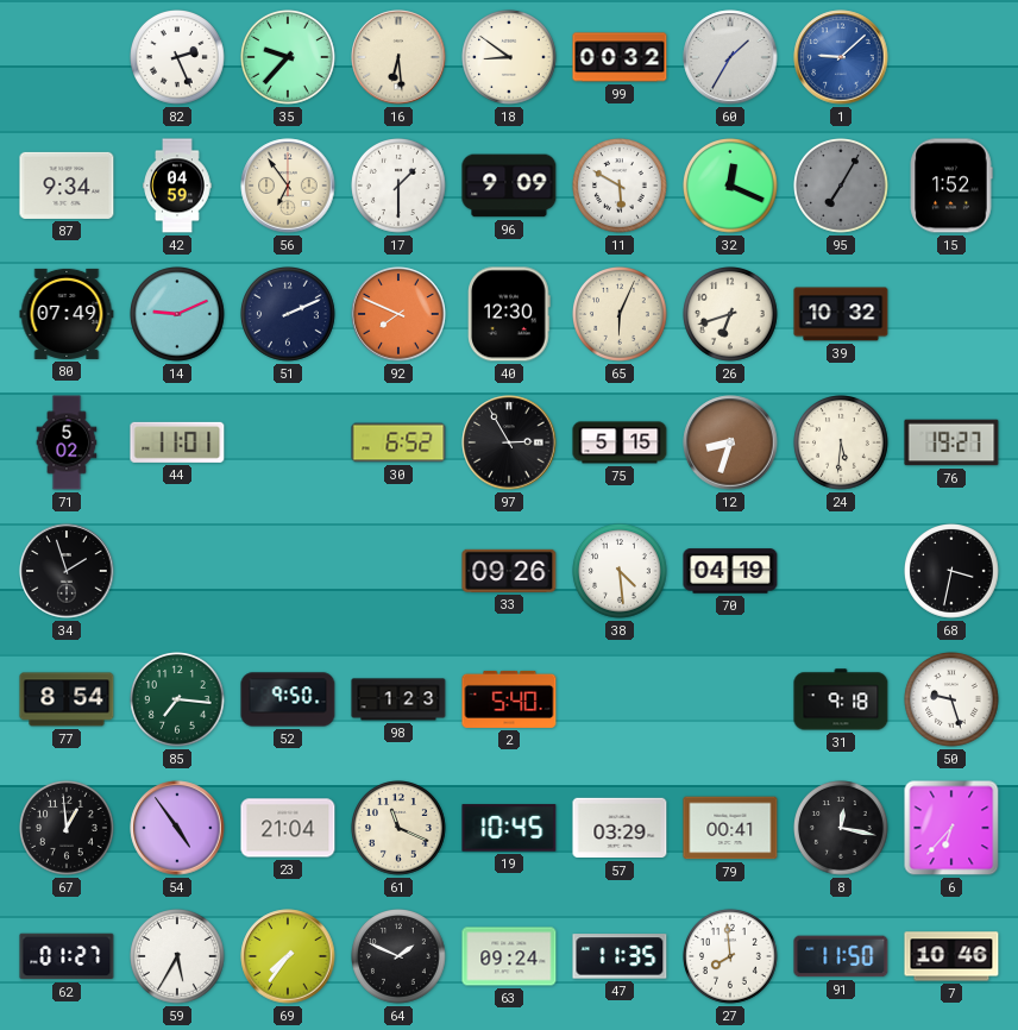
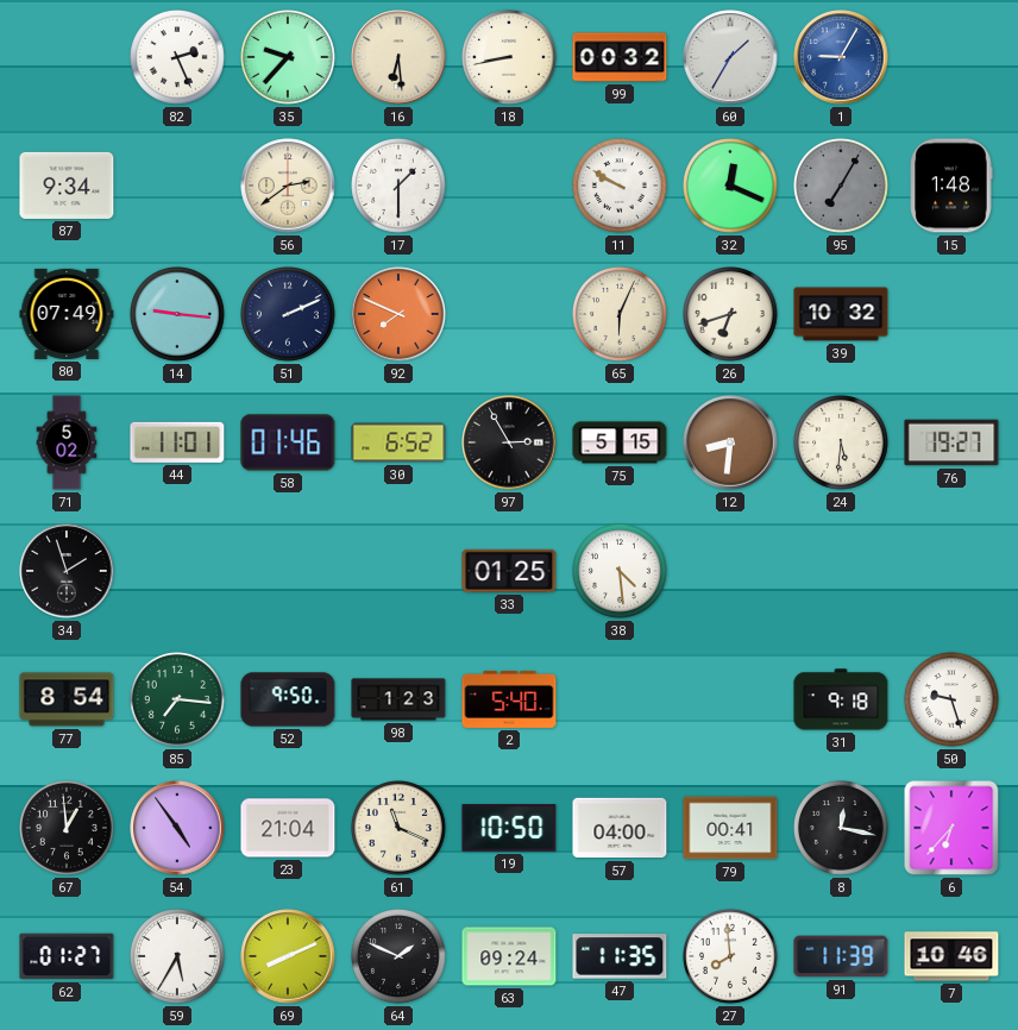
18: 8:51 -> 8:43
1: 9:08 -> 9:05
42: 04:59 -> none
56: 6:54 -> 2:39
96: 9:09 -> none
11: 5:50 -> 9:50
15: 1:52 -> 1:48
14: 9:11 -> 9:16
40: 12:30 -> none
58: none -> 01:46
12: 8:33 -> 8:31
33: 09:26 -> 01:25
70: 04:19 -> none
68: 3:32 -> none
19: 10:45 -> 10:50
57: 03:29 -> 04:00
69: 7:36 -> 8:11
91: 11:50 -> 11:39
